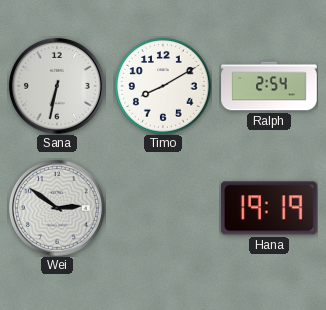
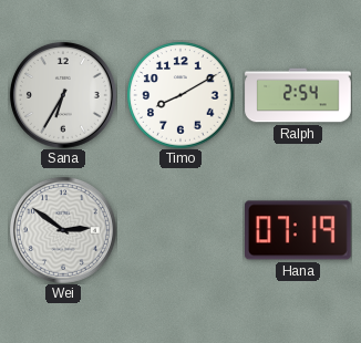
Sana: 6:32 -> 6:35
Hana: 19:19 -> 07:19
